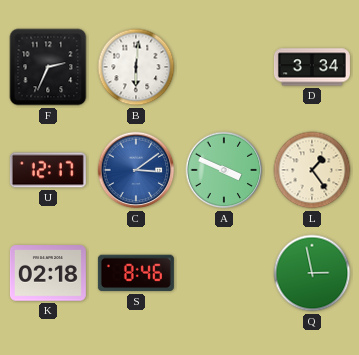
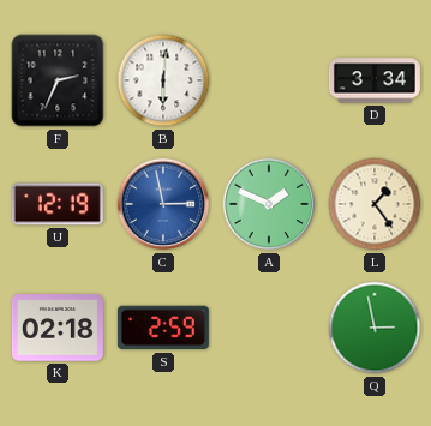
U: 12:17 -> 12:19
C: 3:09 -> 2:58
A: 3:49 -> 1:49
S: 8:46 -> 2:59
